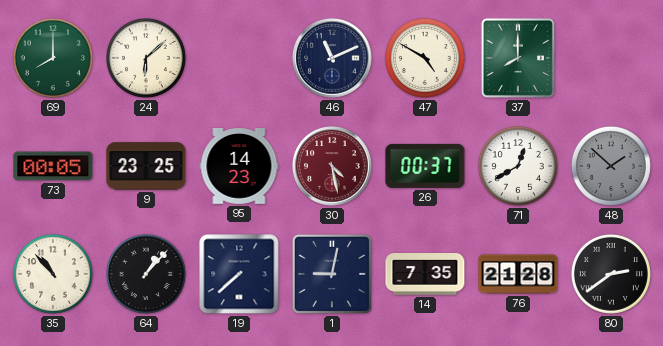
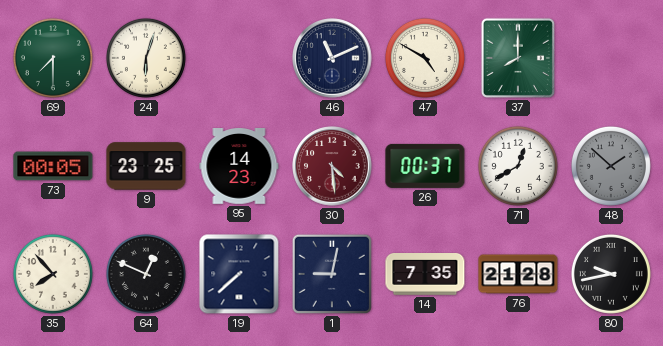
69: 8:00 -> 7:30
24: 6:08 -> 6:03
30: 4:28 -> 4:29
35: 10:53 -> 7:53
64: 1:07 -> 12:49
80: 2:39 -> 9:43
